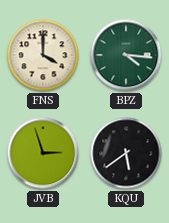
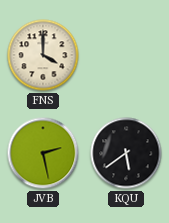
BPZ: 4:16 -> none
JVB: 2:57 -> 2:28
